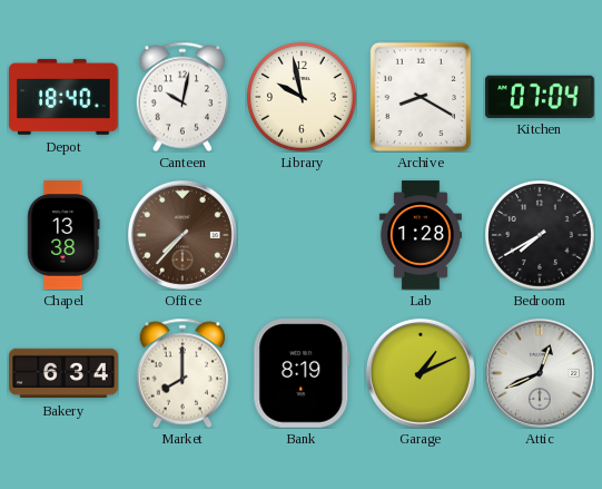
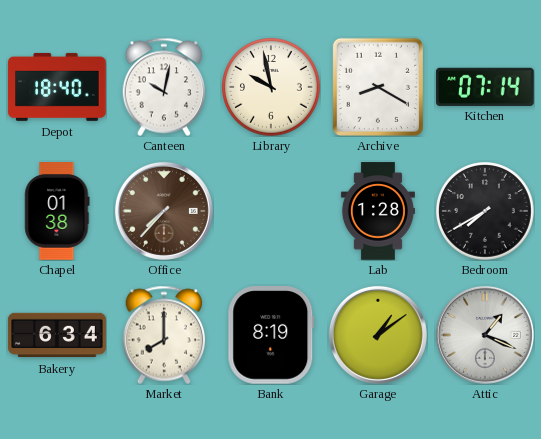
Kitchen: 07:04 -> 07:14
Chapel: 13:38 -> 01:38
Garage: 1:11 -> 1:09
Attic: 12:41 -> 1:19
